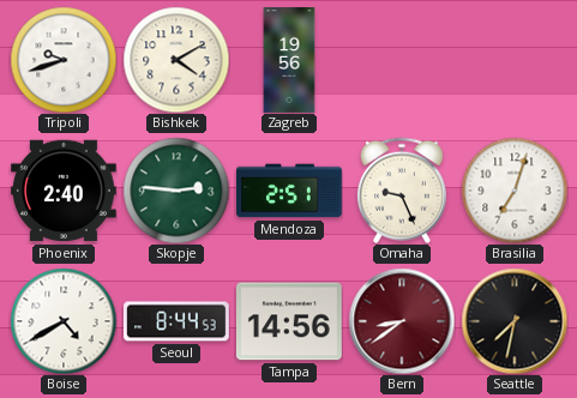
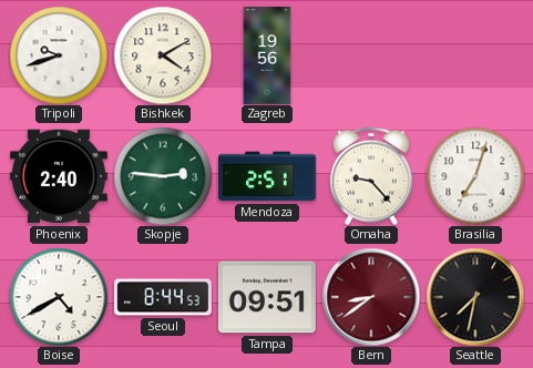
Omaha: 9:26 -> 9:23
Tampa: 14:56 -> 09:51
